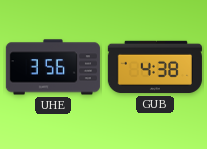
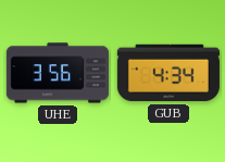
GUB: 4:38 -> 4:34
